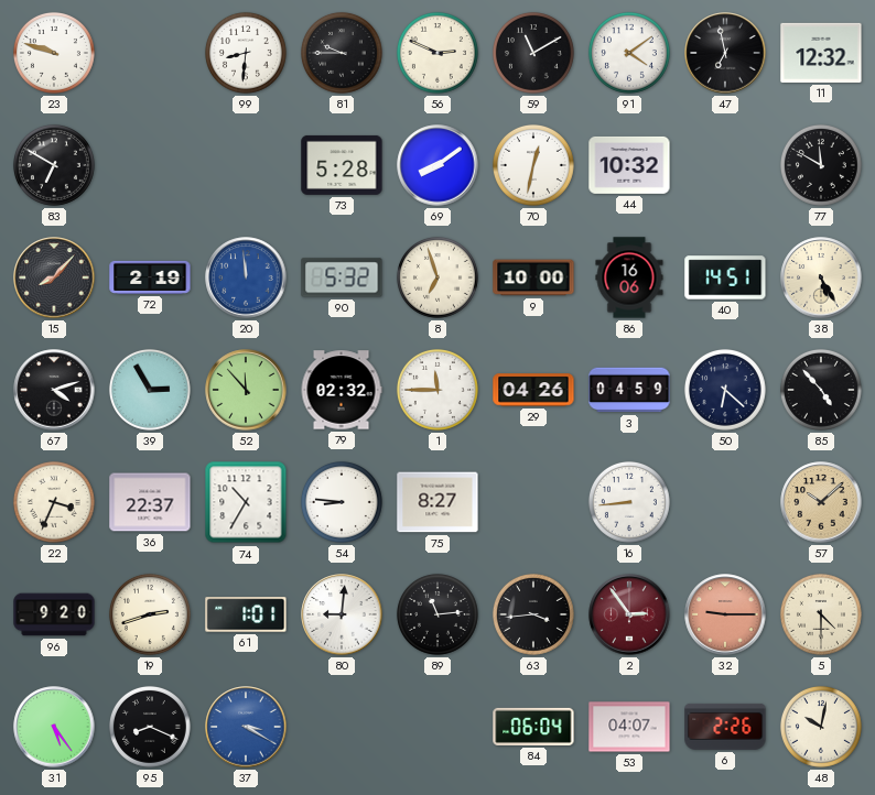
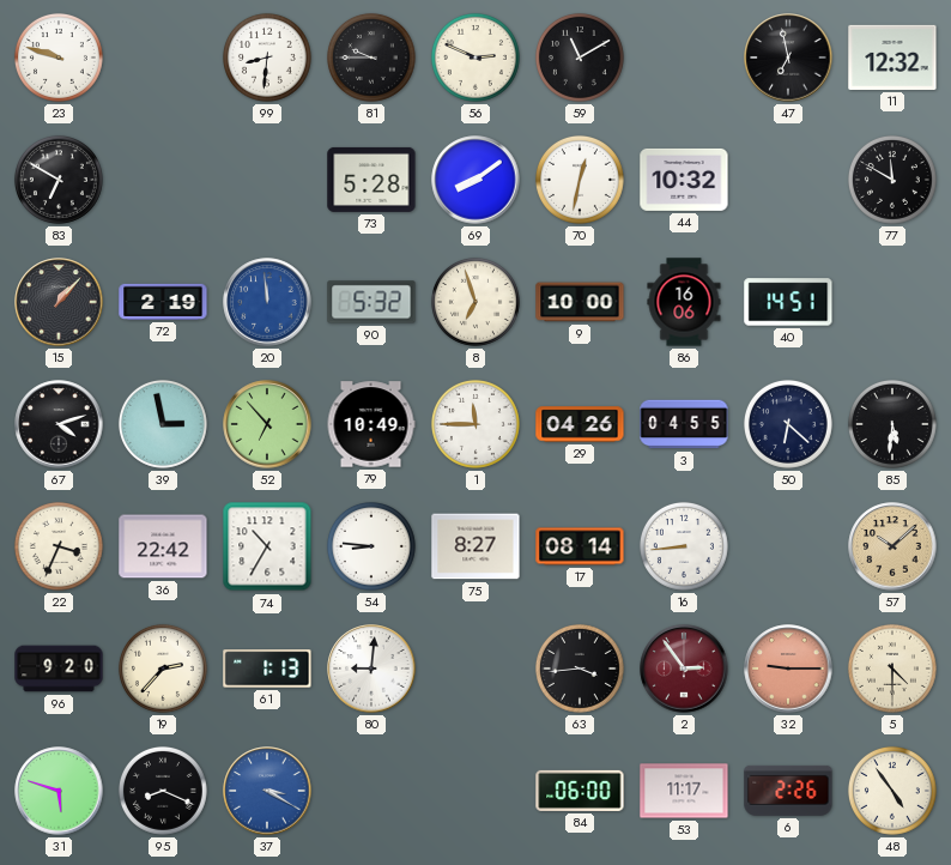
91: 4:09 -> none
15: 8:07 -> 1:07
38: 5:25 -> none
39: 2:55 -> 2:58
52: 11:53 -> 6:53
79: 02:32 -> 10:49
3: 04:59 -> 04:55
85: 4:53 -> 5:31
36: 22:37 -> 22:42
17: none -> 08:14
19: 2:42 -> 2:37
61: 1:01 -> 1:13
89: 11:14 -> none
31: 5:24 -> 5:48
84: 06:04 -> 06:00
53: 04:07 -> 11:17
48: 10:02 -> 4:54
